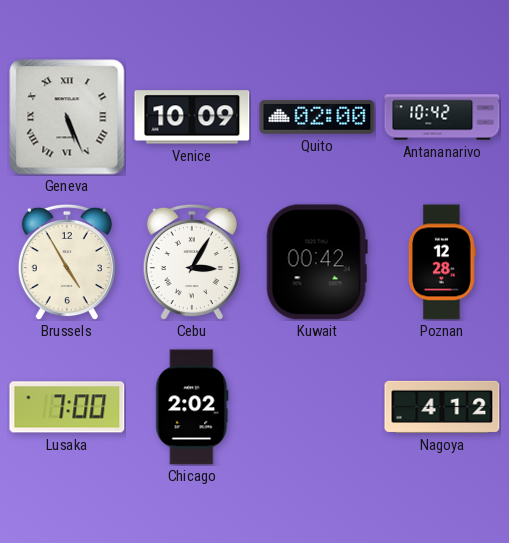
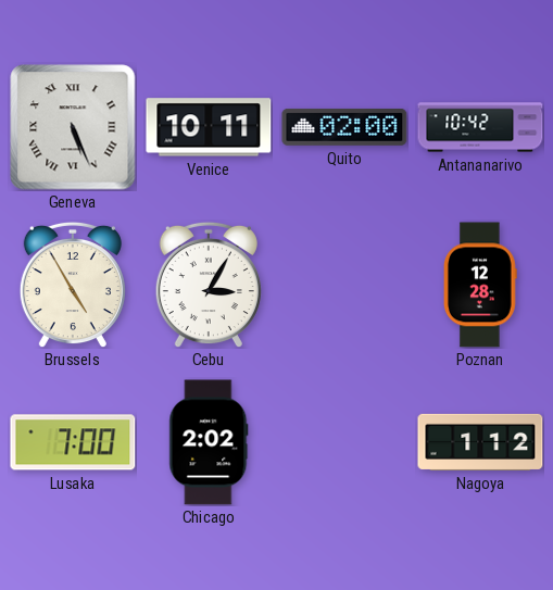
Venice: 10:09 -> 10:11
Kuwait: 00:42 -> none
Nagoya: 4:12 -> 1:12
